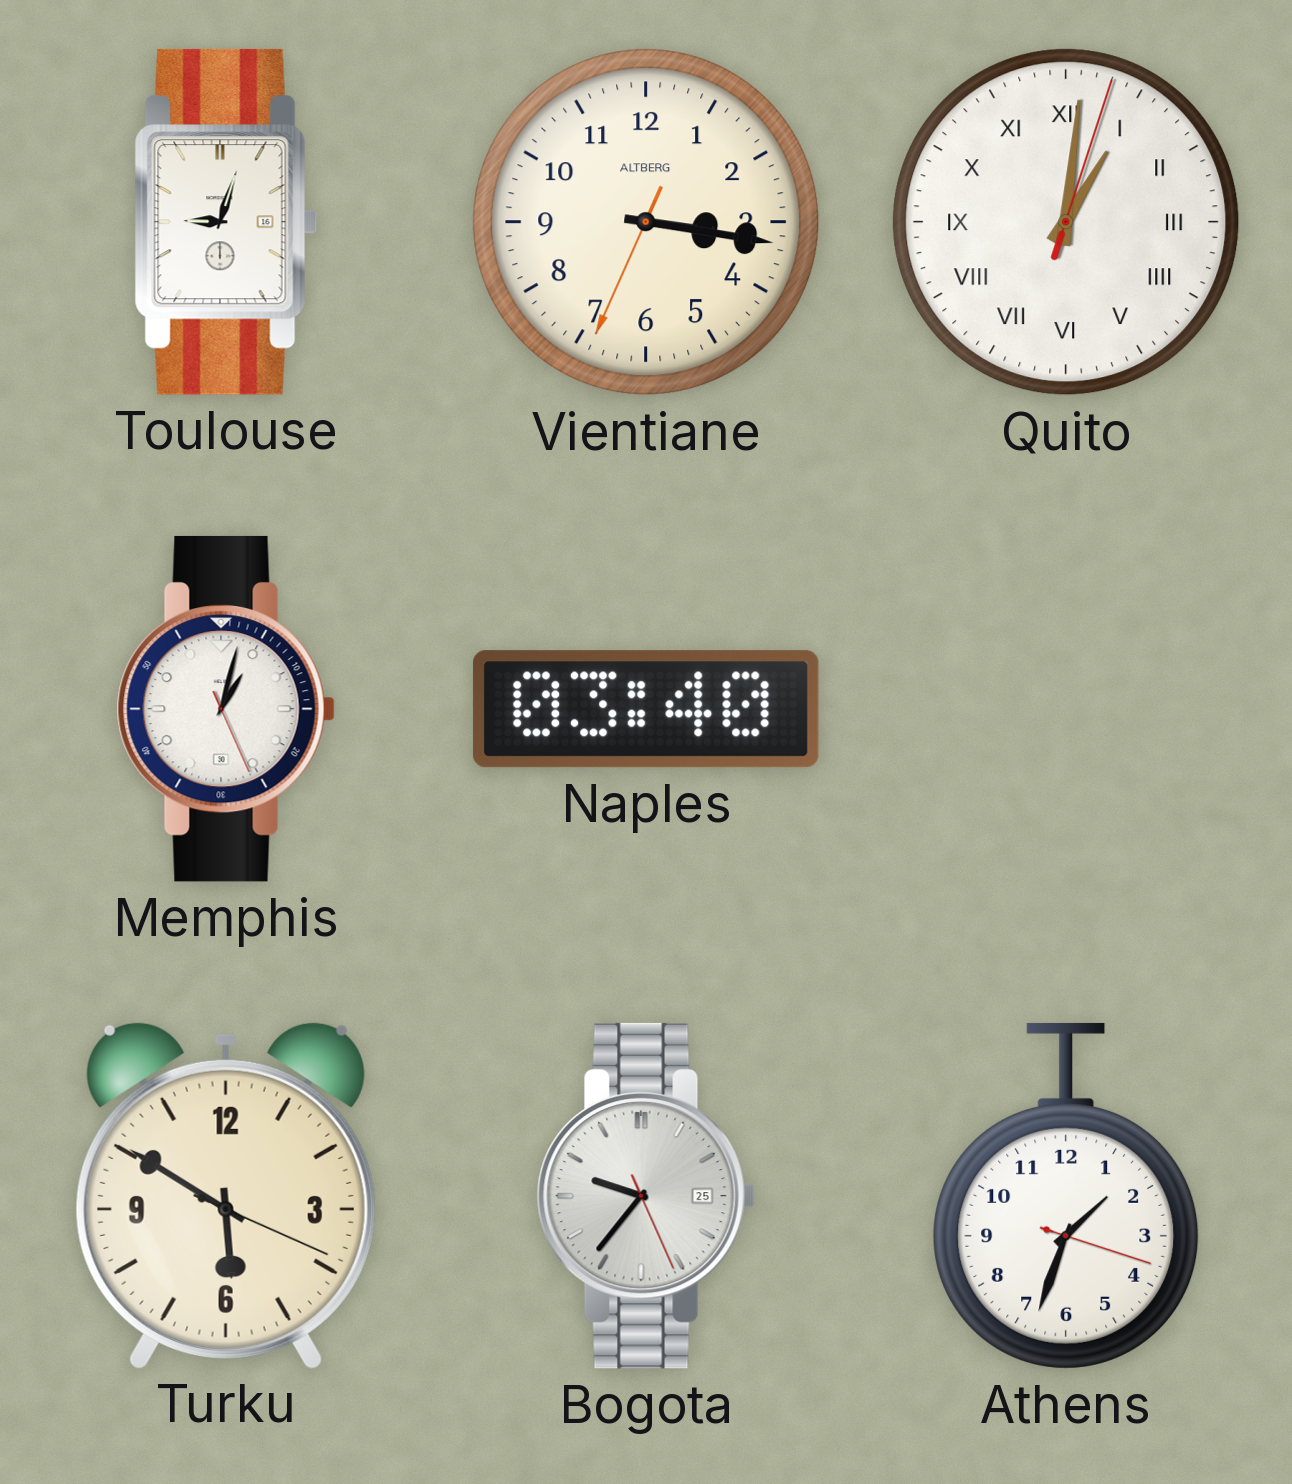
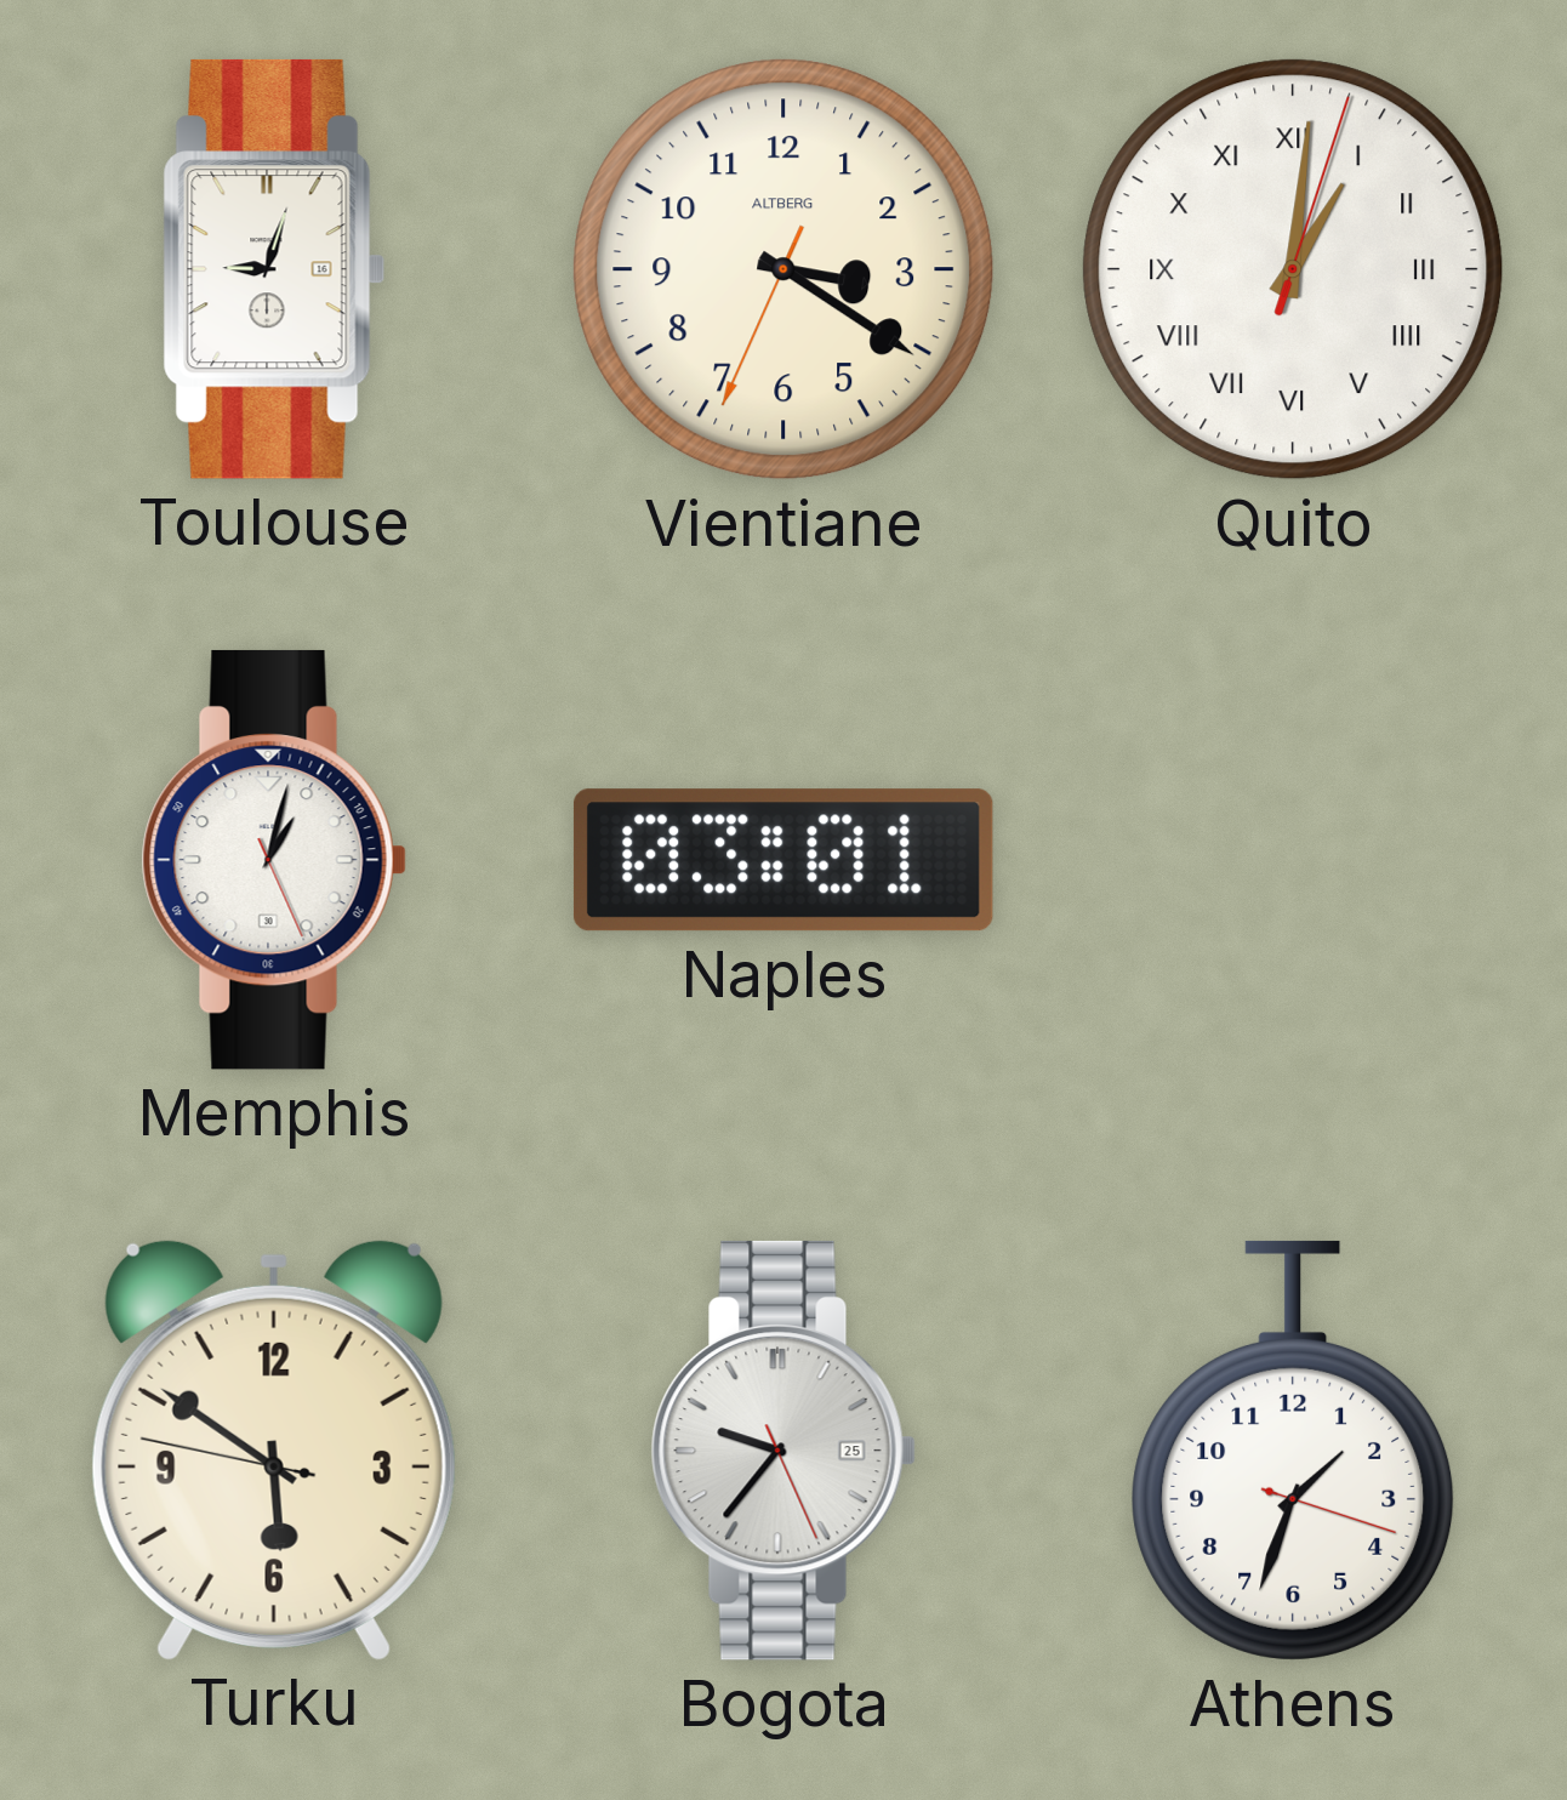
Vientiane: 3:16 -> 3:20
Naples: 03:40 -> 03:01
Turku: 5:50:19 -> 5:50:47
